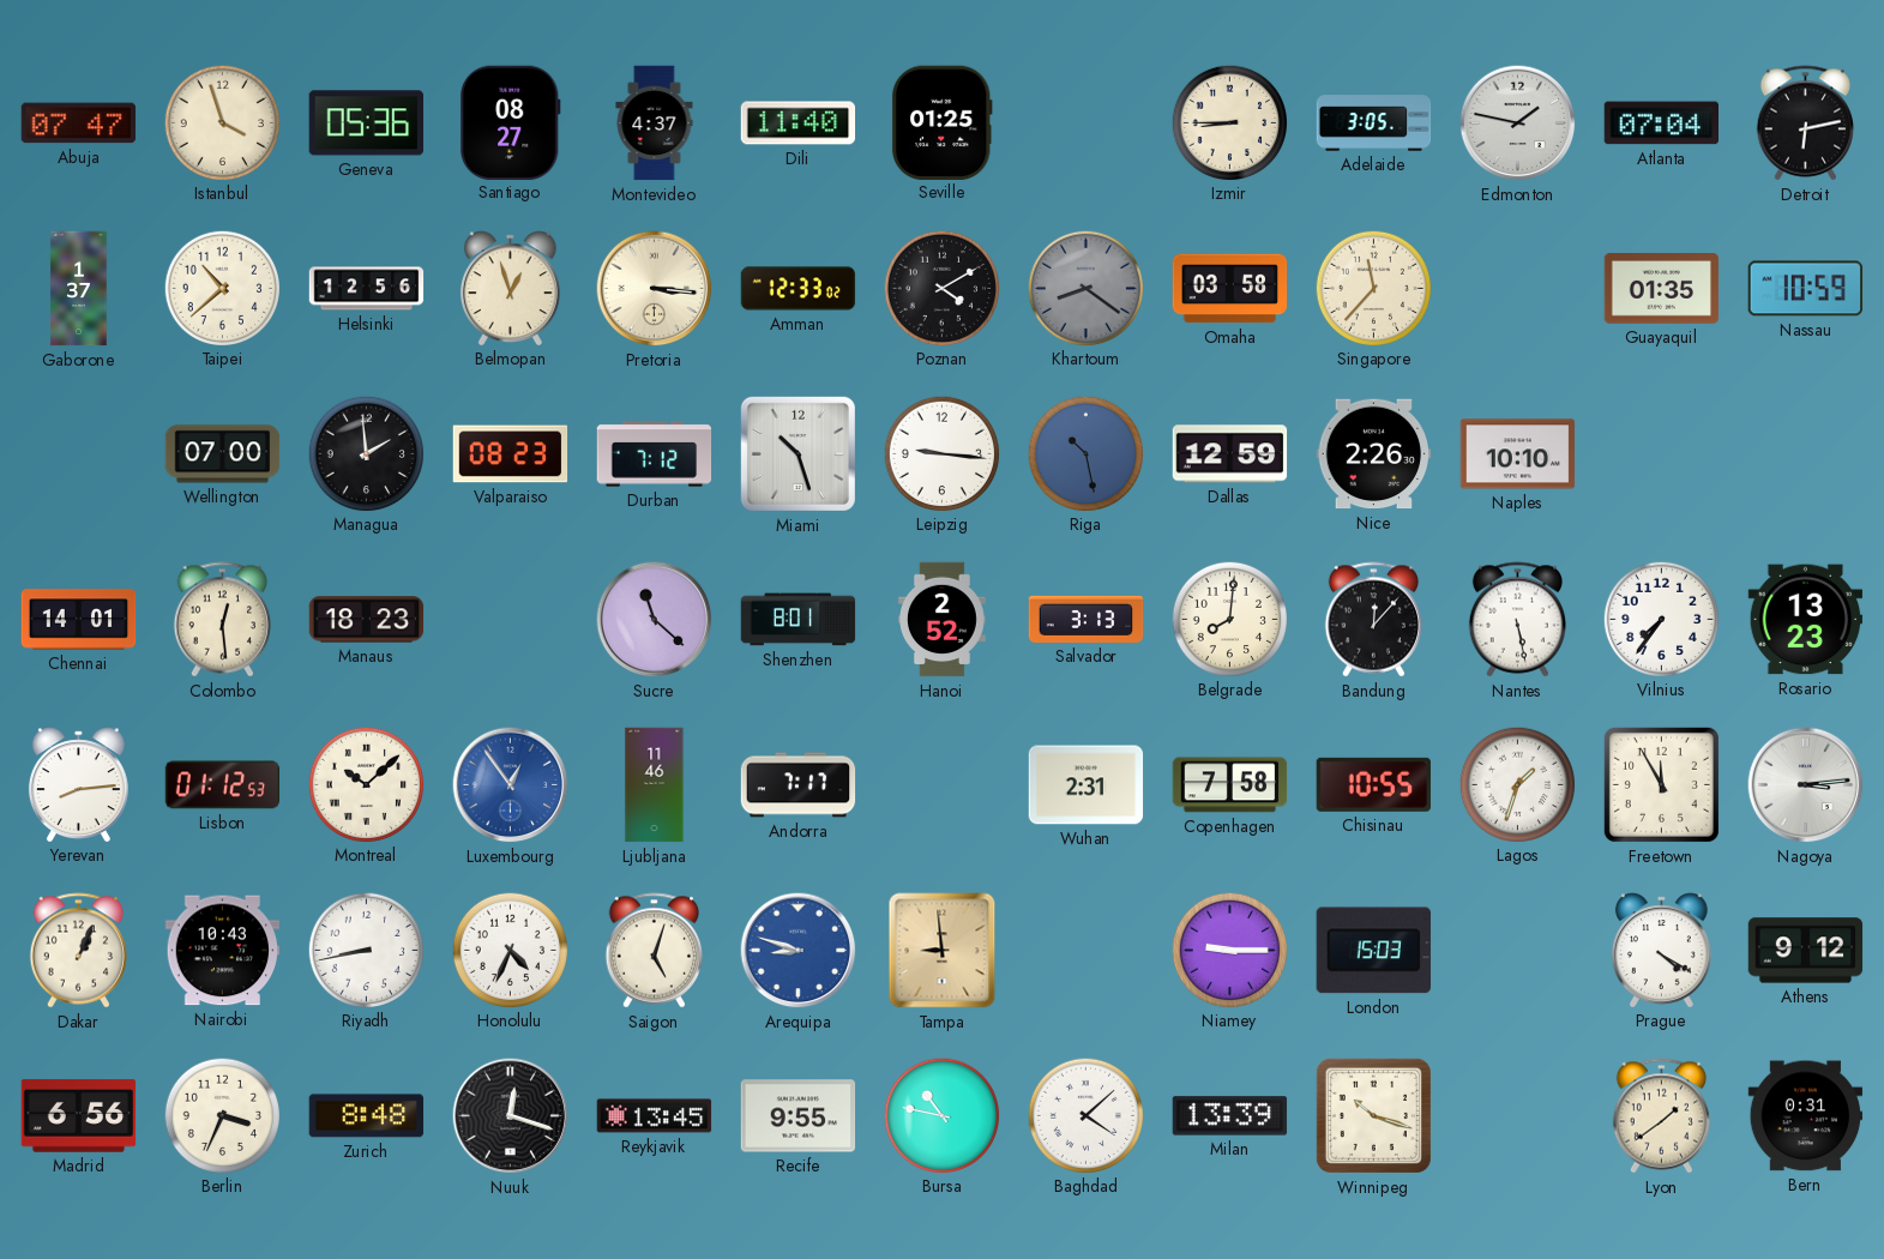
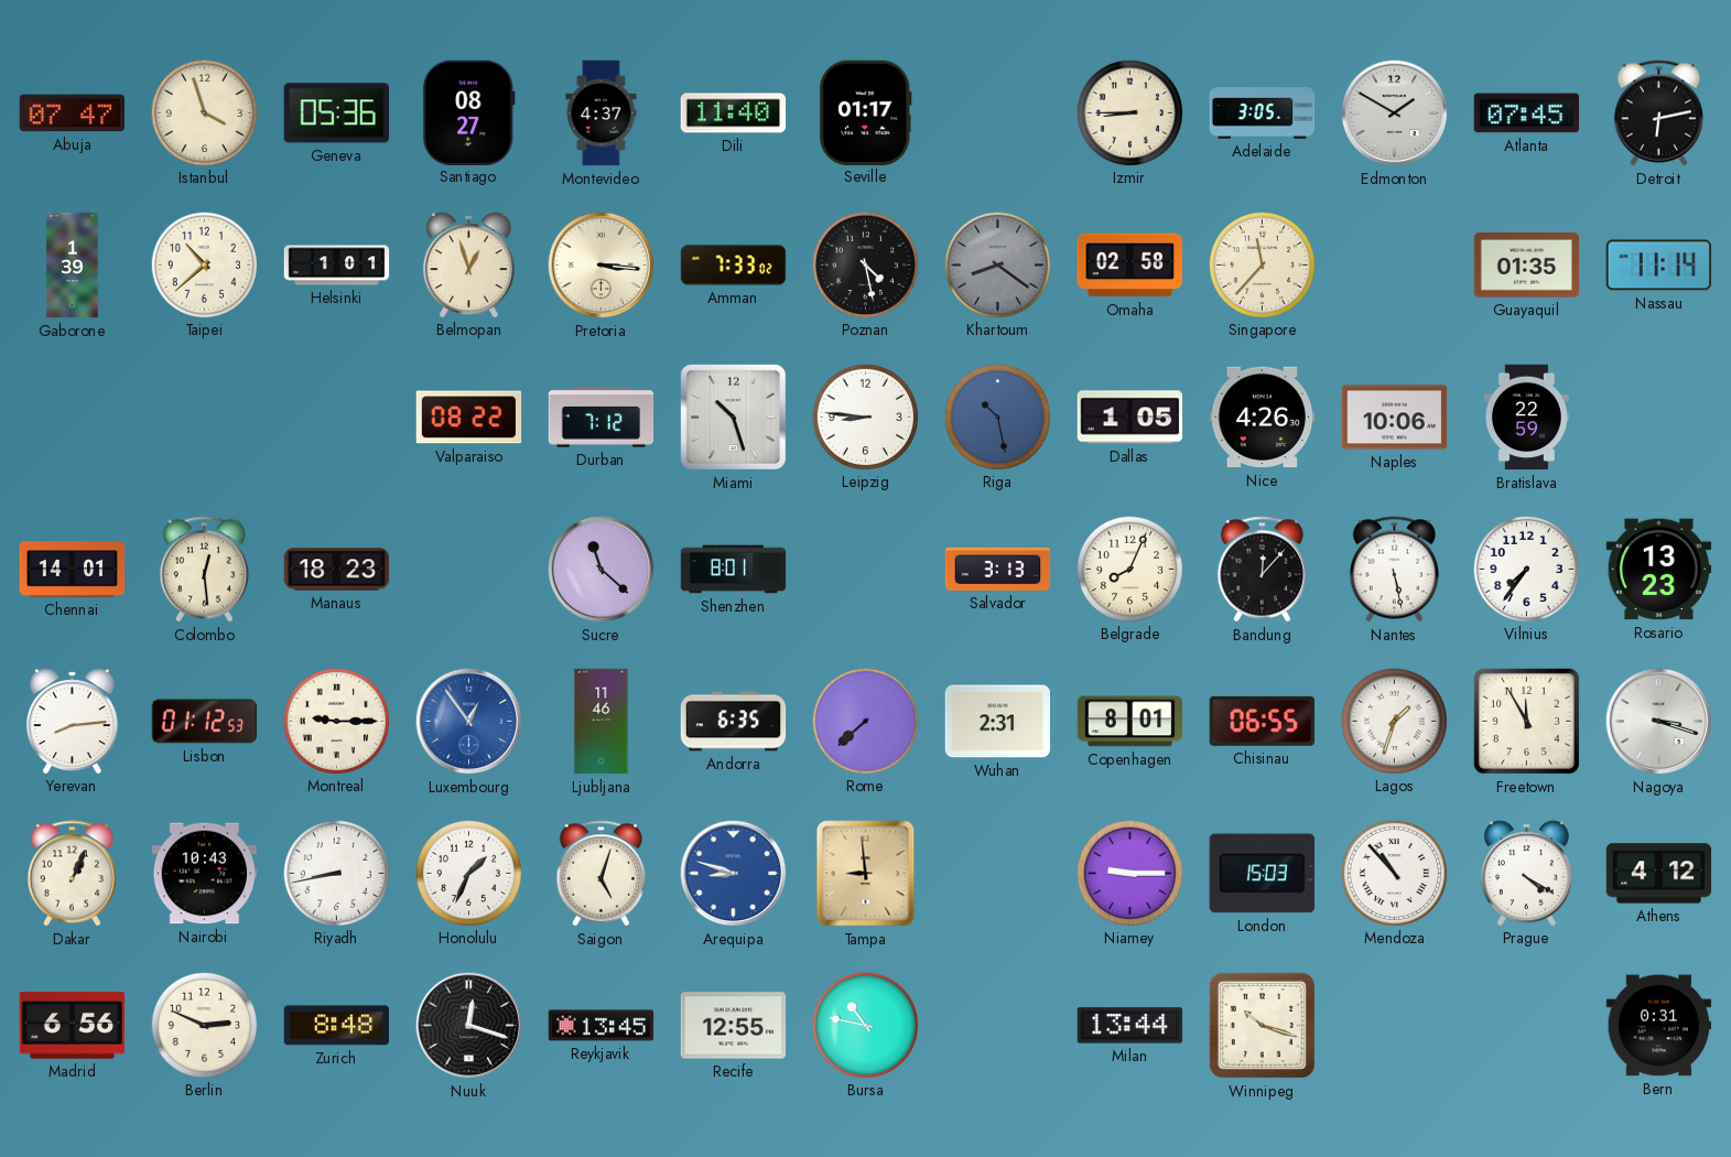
Seville: 01:25 -> 01:17
Edmonton: 1:47 -> 1:50
Atlanta: 07:04 -> 07:45
Gaborone: 1:37 -> 1:39
Helsinki: 12:56 -> 1:01
Amman: 12:33 -> 7:33
Poznan: 4:10 -> 4:28
Omaha: 03:58 -> 02:58
Nassau: 10:59 -> 11:14
Wellington: 07:00 -> none
Managua: 1:59 -> none
Valparaiso: 08:23 -> 08:22
Leipzig: 9:16 -> 8:46
Dallas: 12:59 -> 1:05
Nice: 2:26 -> 4:26
Naples: 10:10 -> 10:06
Bratislava: none -> 22:59
Hanoi: 2:52 -> none
Belgrade: 8:01 -> 8:04
Montreal: 10:08 -> 9:15
Andorra: 7:17 -> 6:35
Rome: none -> 7:38
Copenhagen: 7:58 -> 8:01
Chisinau: 10:55 -> 06:55
Nagoya: 3:14 -> 3:18
Honolulu: 4:34 -> 1:34
Mendoza: none -> 10:53
Athens: 9:12 -> 4:12
Berlin: 3:34 -> 2:49
Recife: 9:55 -> 12:55
Baghdad: 4:08 -> none
Milan: 13:39 -> 13:44
Lyon: 1:39 -> none
